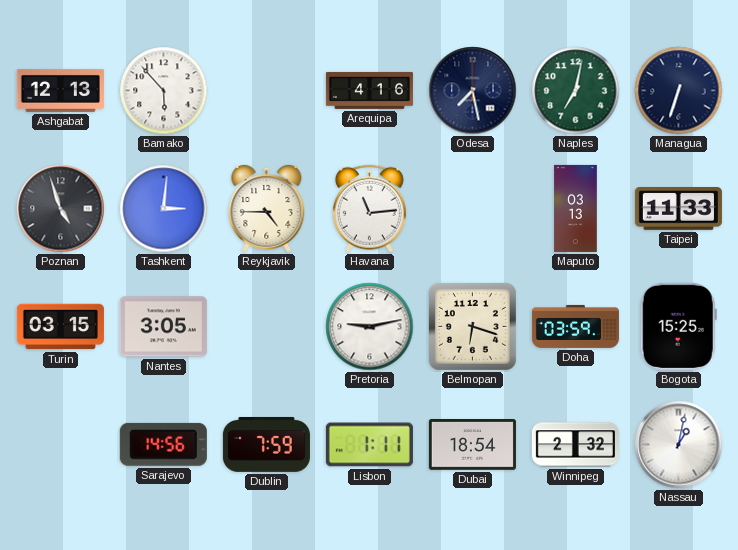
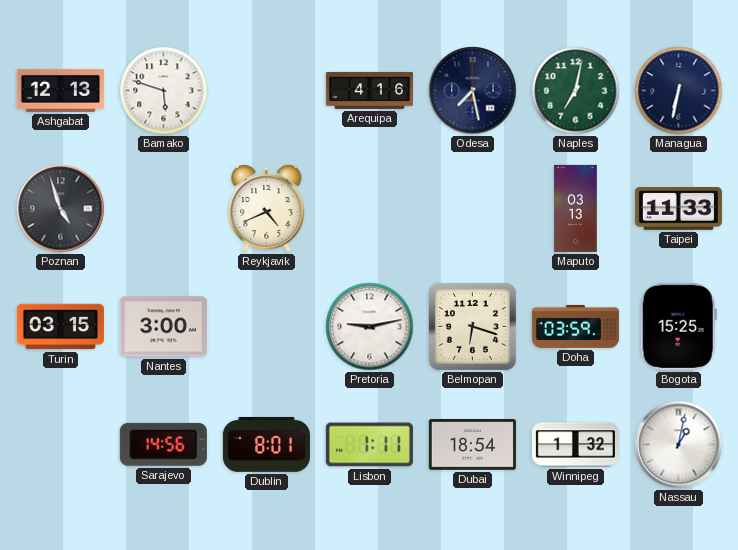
Bamako: 5:53 -> 5:48
Managua: 6:33 -> 6:32
Tashkent: 3:01 -> none
Reykjavik: 4:45 -> 4:41
Havana: 11:14 -> none
Nantes: 3:05 -> 3:00
Dublin: 7:59 -> 8:01
Winnipeg: 2:32 -> 1:32
